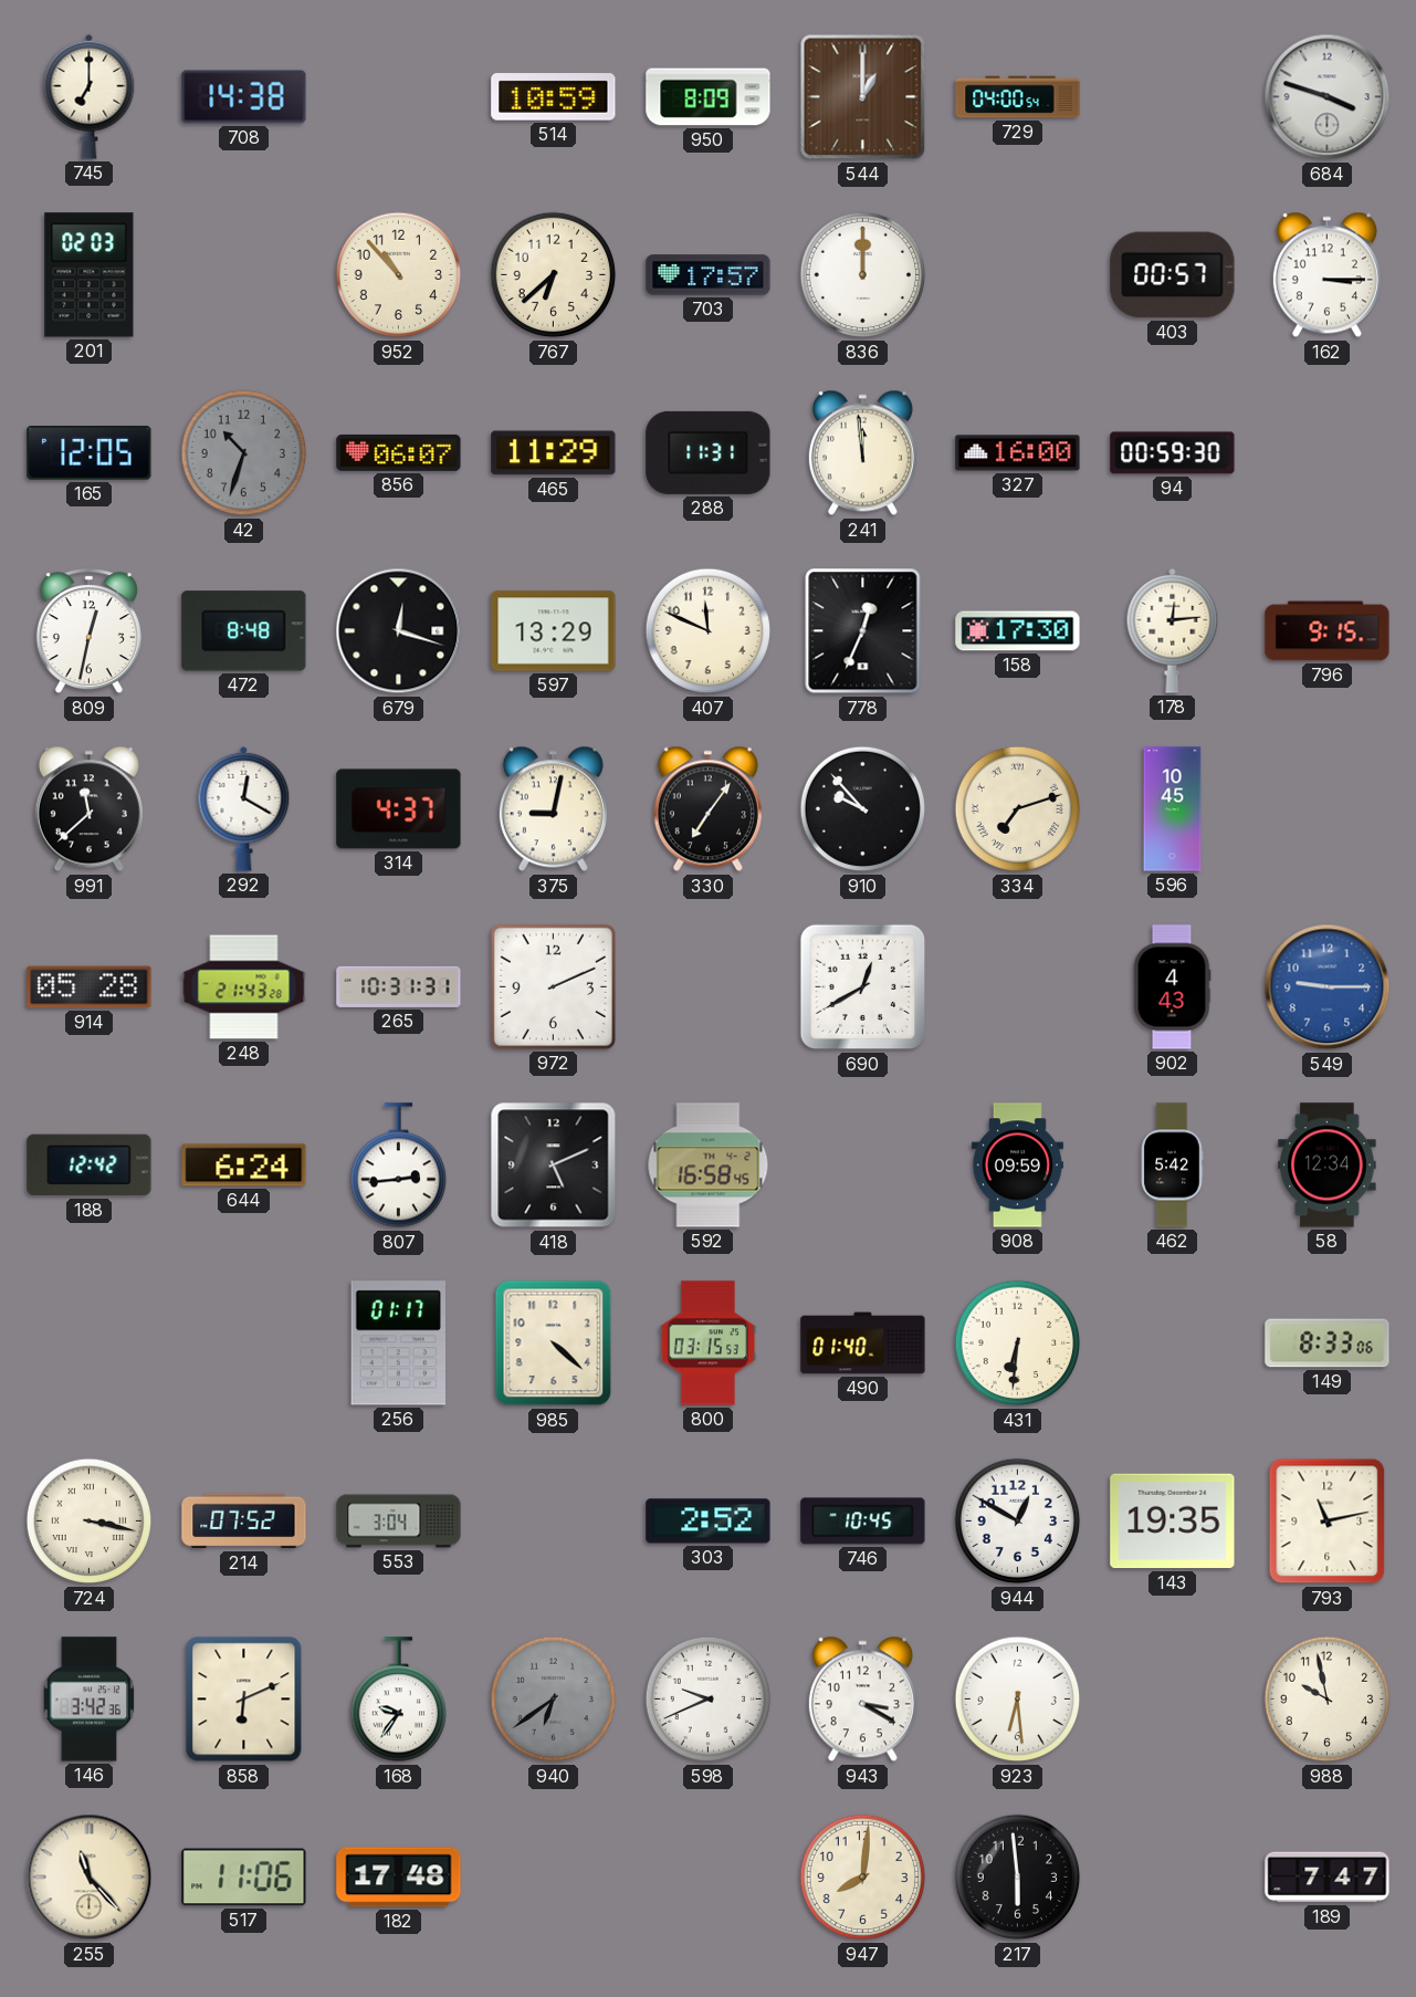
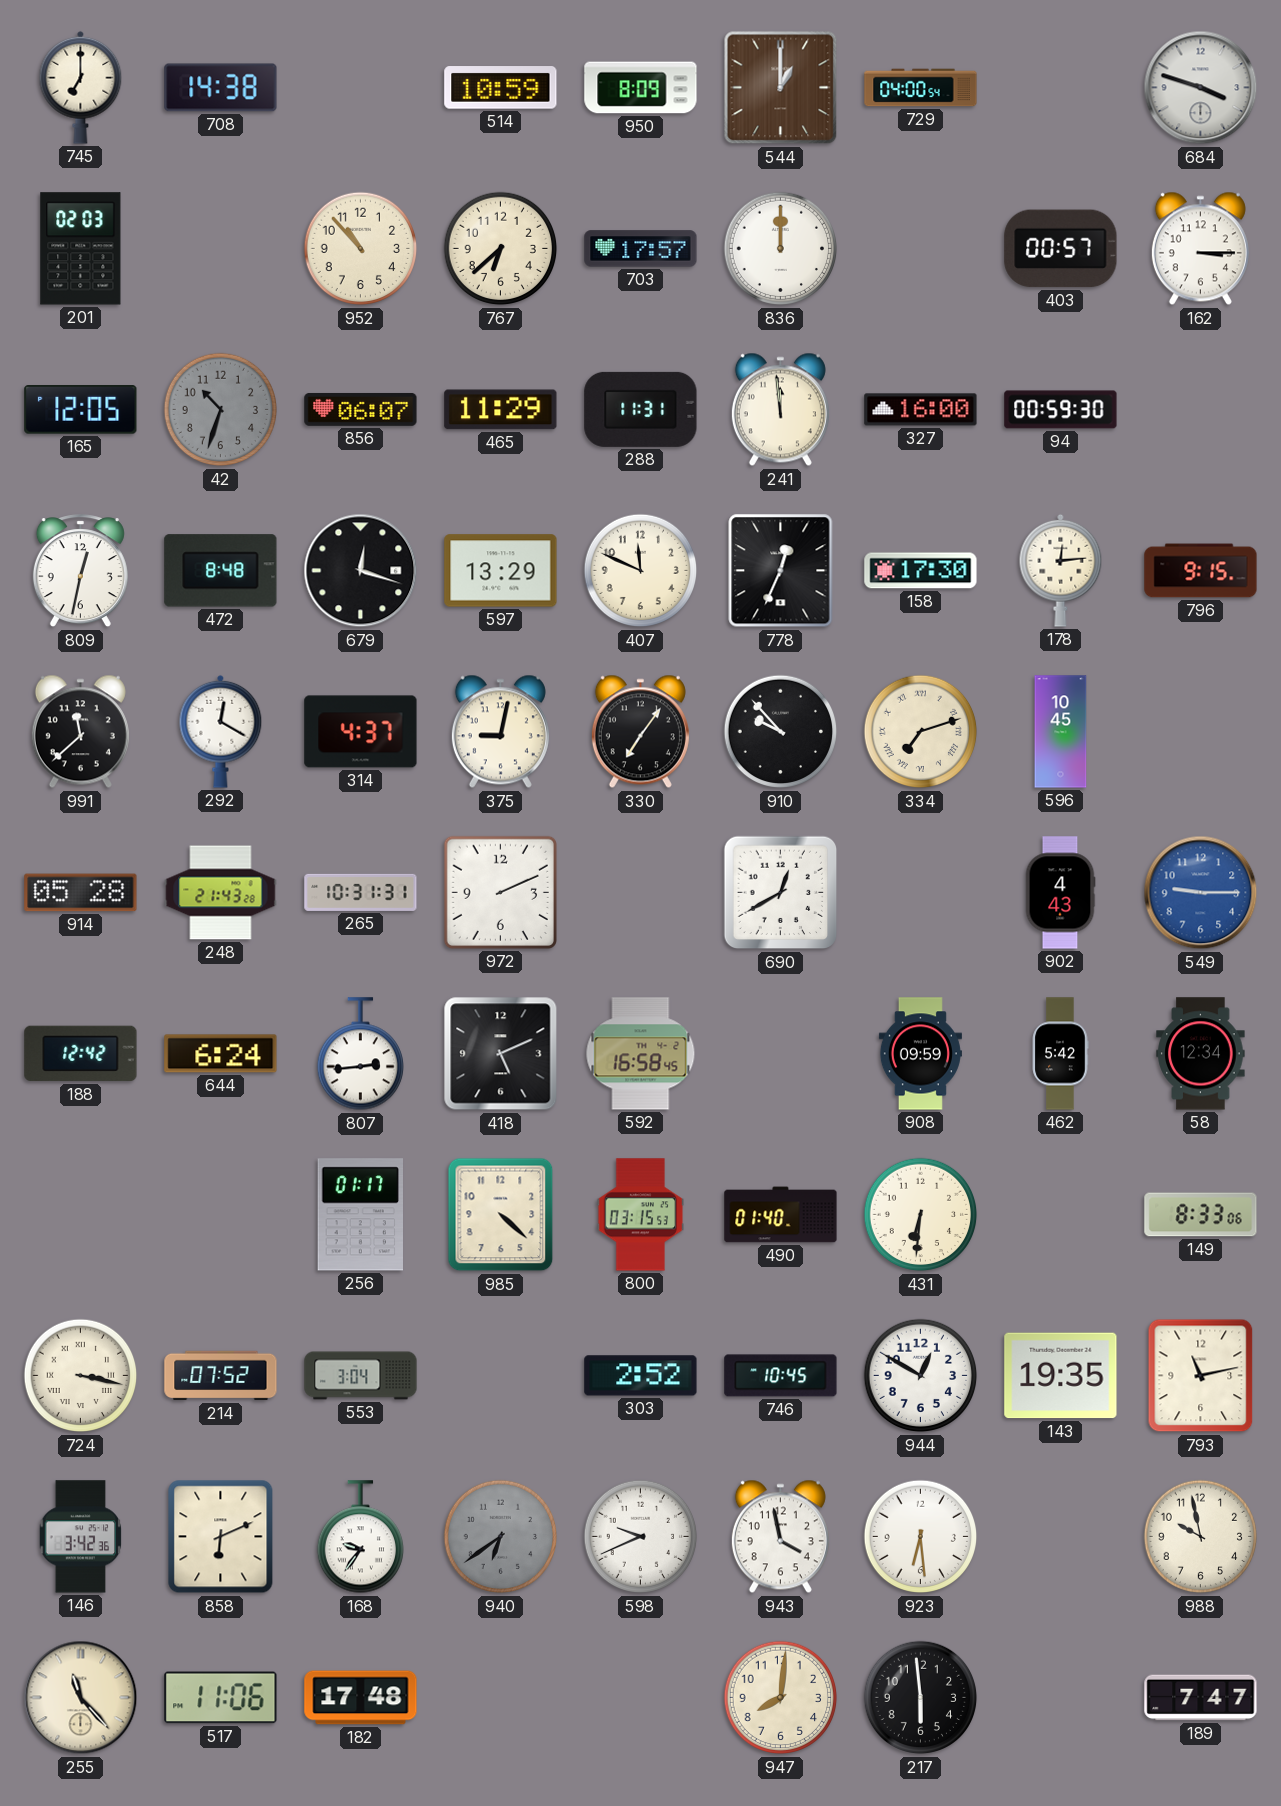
943: 3:20 -> 3:58
